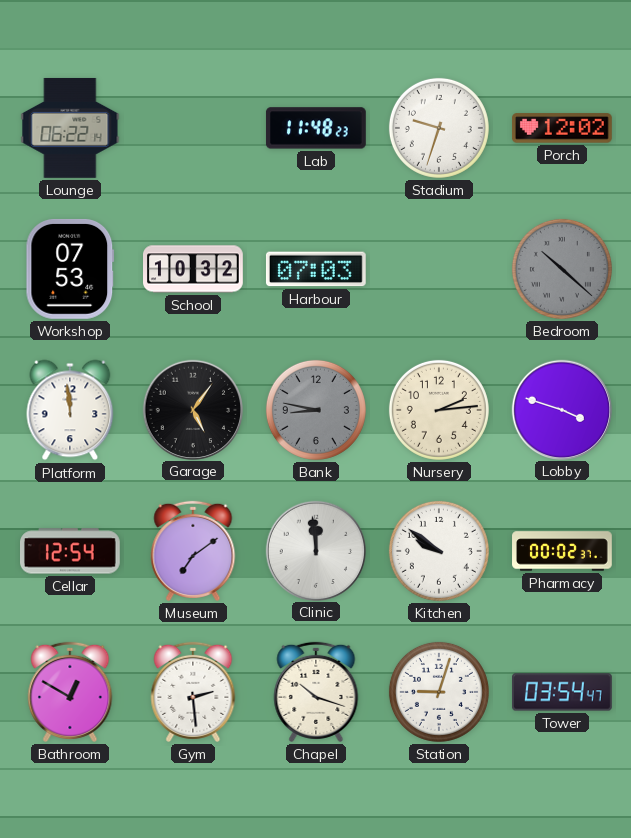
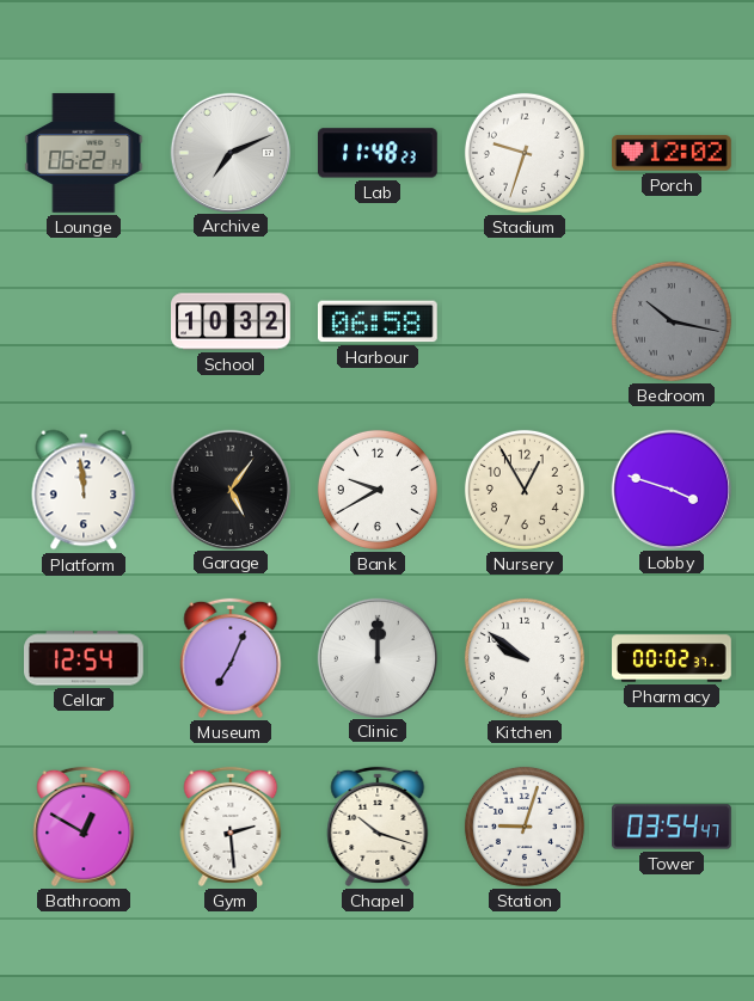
Archive: none -> 7:11
Workshop: 07:53 -> none
Harbour: 07:03 -> 06:58
Bedroom: 10:22 -> 10:17
Bank: 8:47 -> 9:40
Bank dial: grey -> white
Nursery: 2:14 -> 12:55
Museum: 7:09 -> 7:04
Clinic: 11:59 -> 12:00
